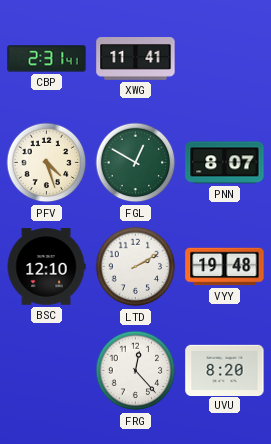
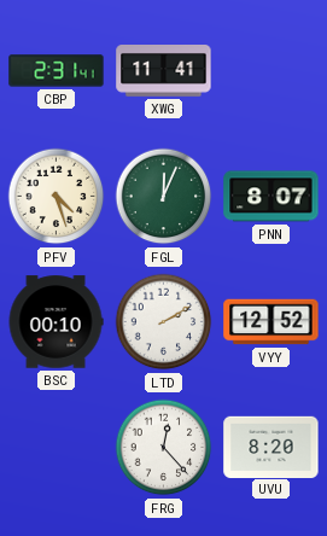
FGL: 12:50 -> 12:04
BSC: 12:10 -> 00:10
VYY: 19:48 -> 12:52
